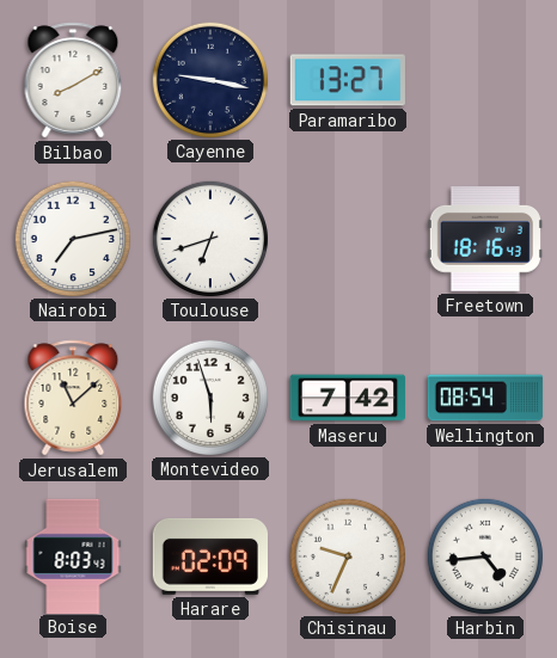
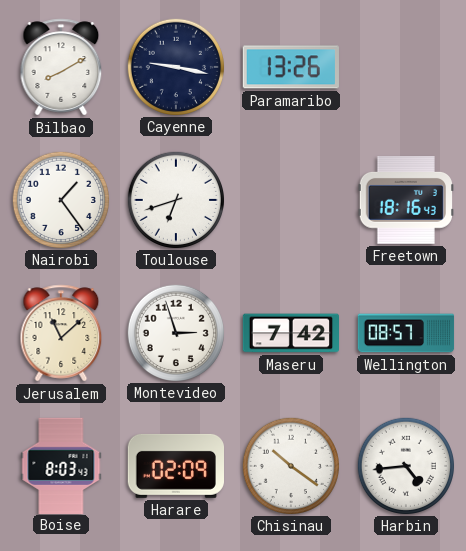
Paramaribo: 13:27 -> 13:26
Nairobi: 7:13 -> 1:24
Montevideo: 5:57 -> 2:57
Wellington: 08:54 -> 08:57
Chisinau: 9:34 -> 10:21
